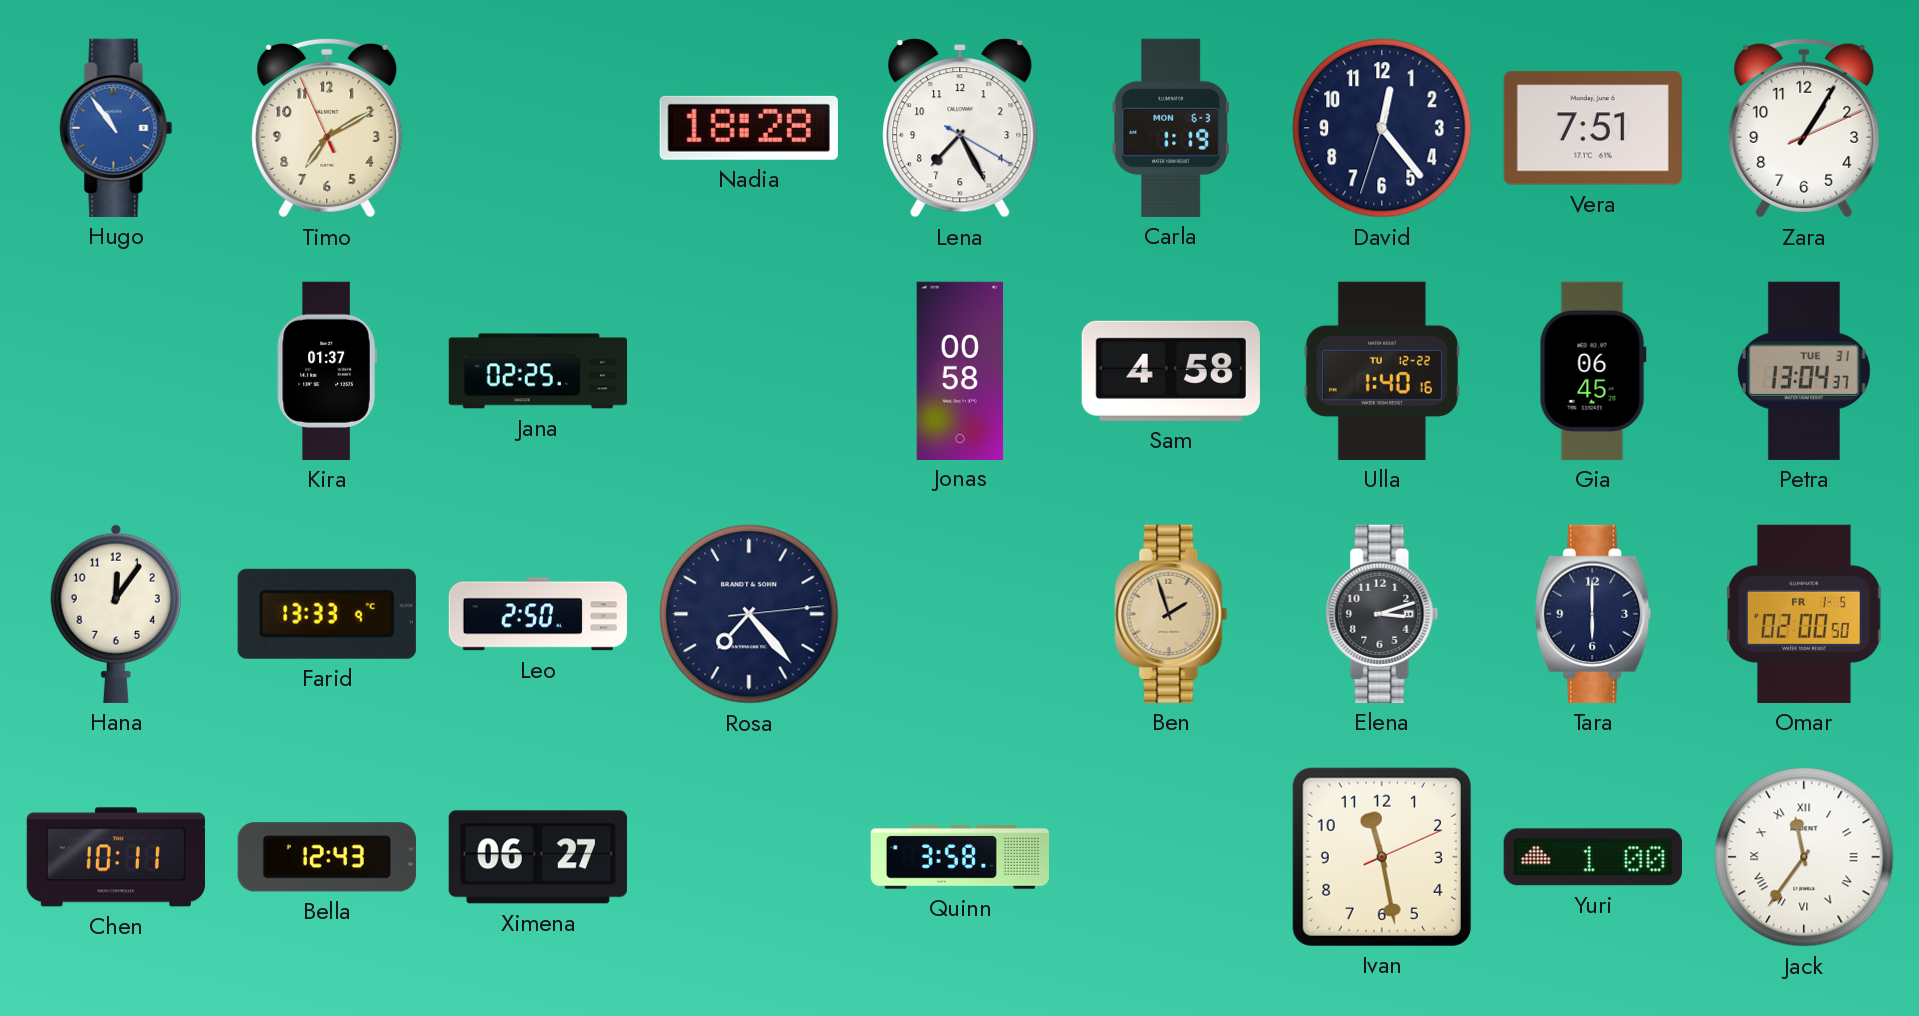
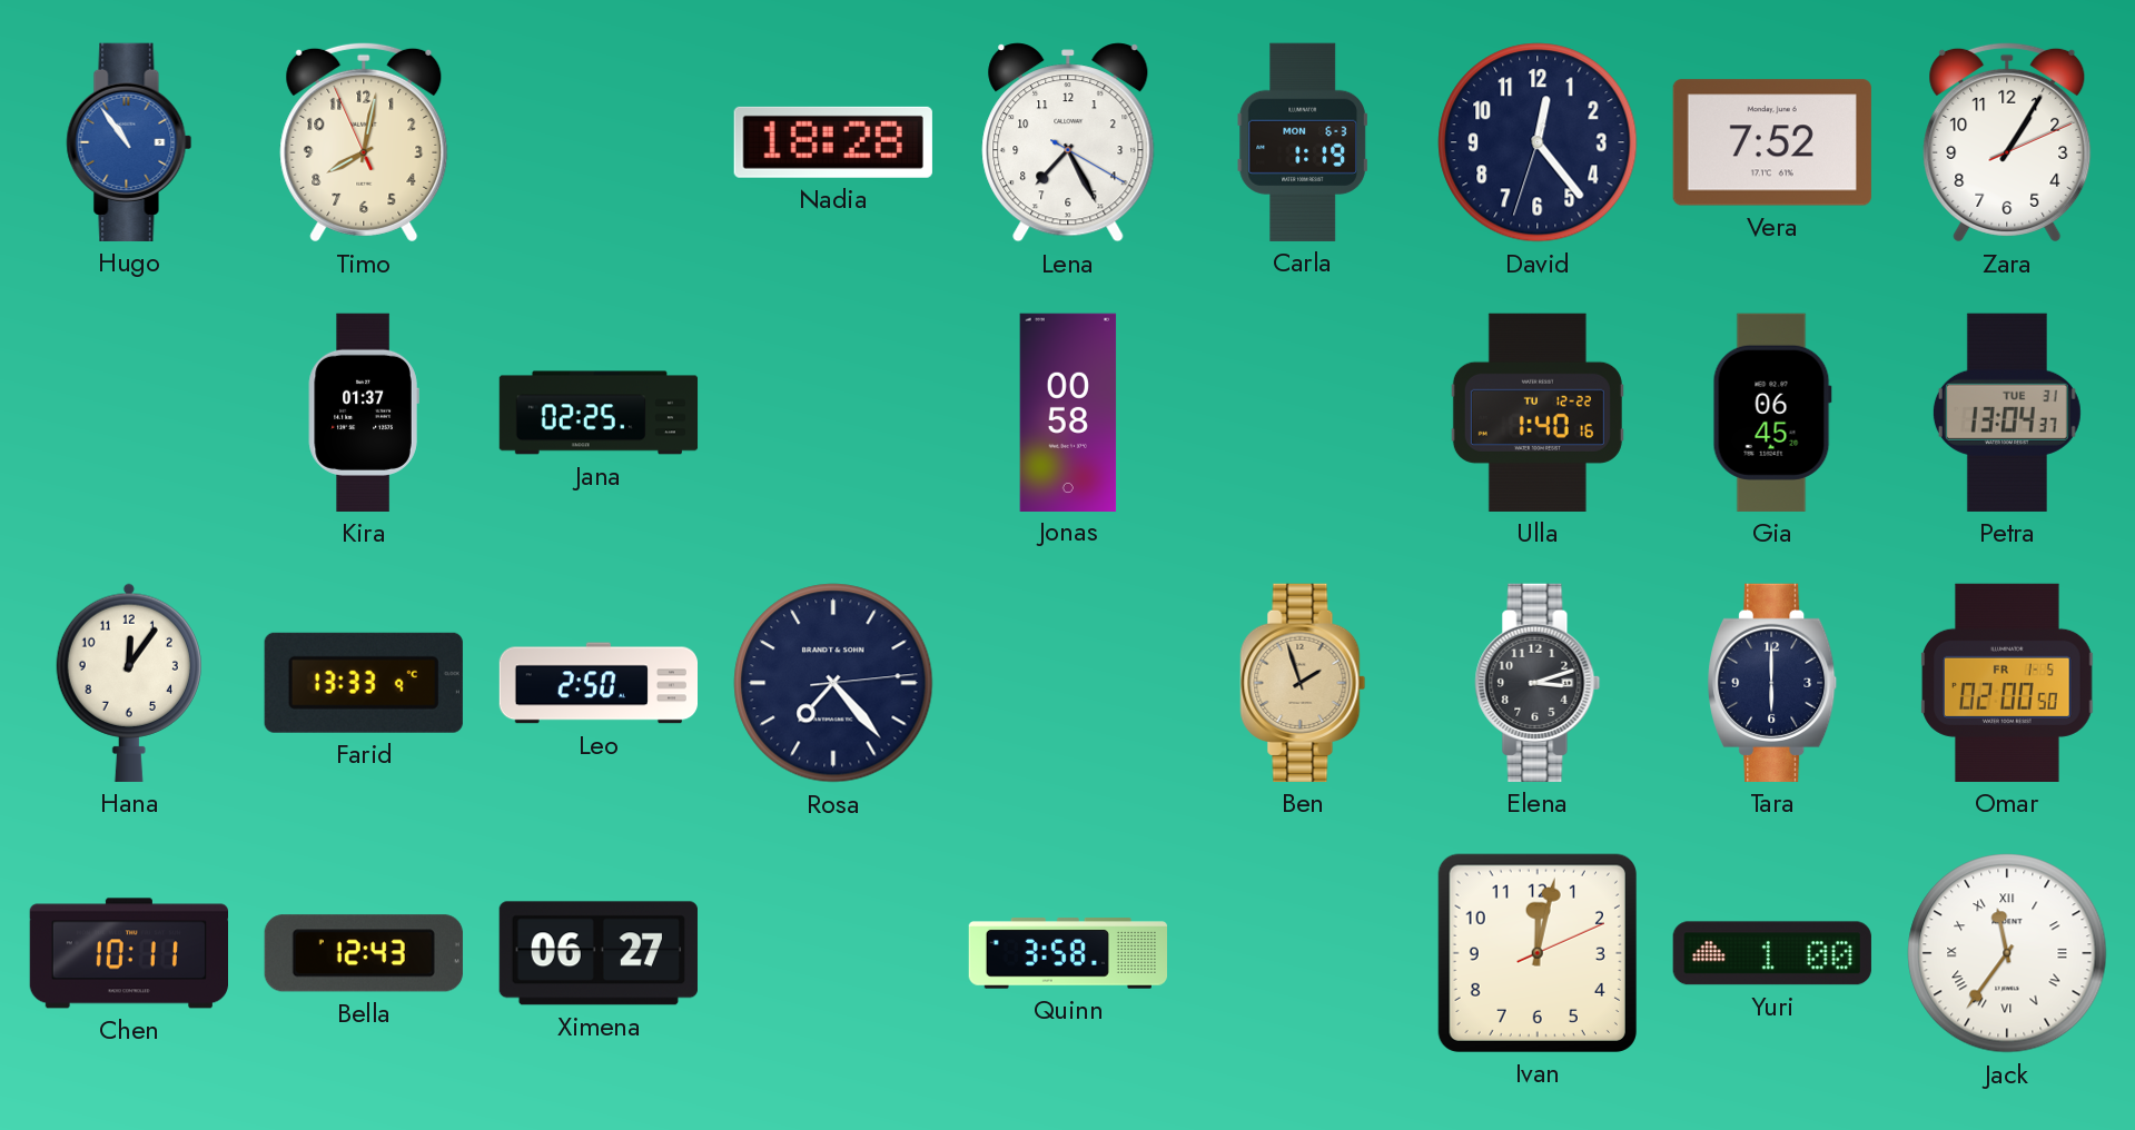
Timo: 7:09 -> 8:01
Vera: 7:51 -> 7:52
Sam: 4:58 -> none
Ivan: 11:28 -> 12:02
